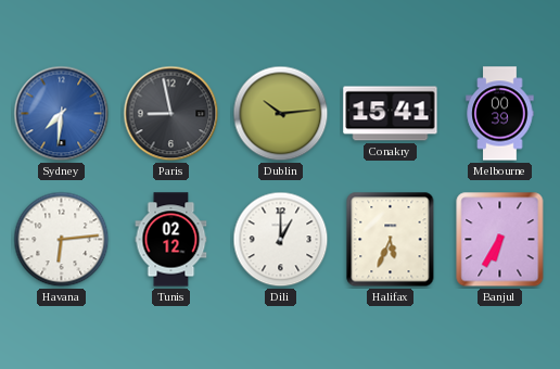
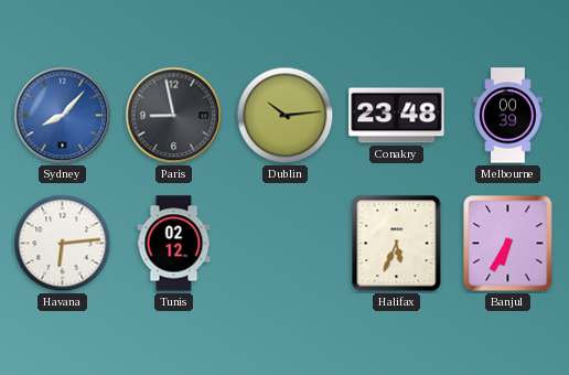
Sydney: 7:31 -> 8:07
Conakry: 15:41 -> 23:48
Dili: 1:00 -> none
